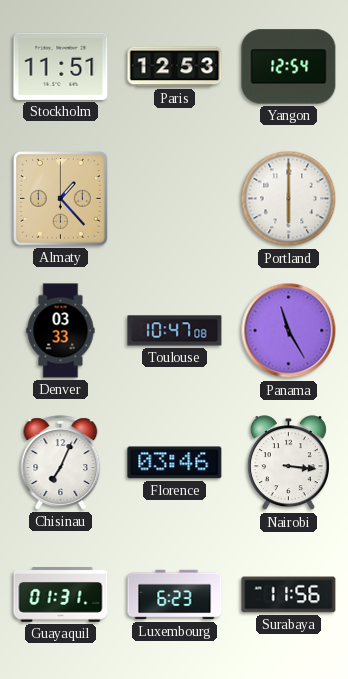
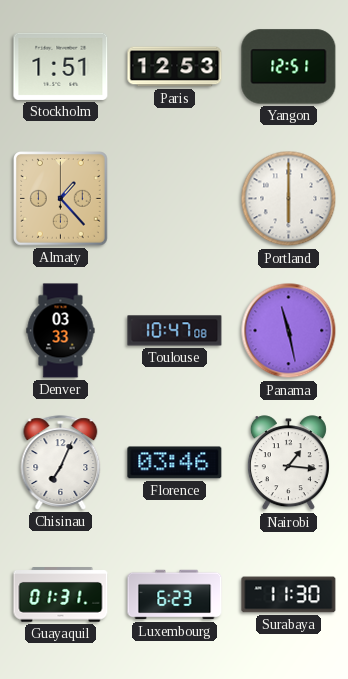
Stockholm: 11:51 -> 1:51
Yangon: 12:54 -> 12:51
Panama: 11:25 -> 11:28
Nairobi: 3:16 -> 1:16
Surabaya: 11:56 -> 11:30
